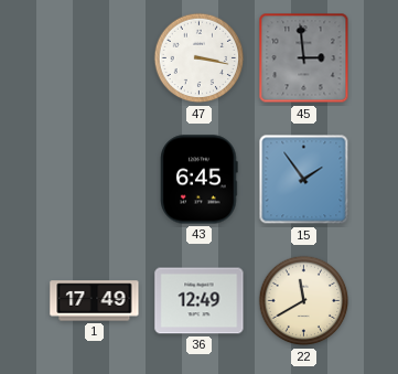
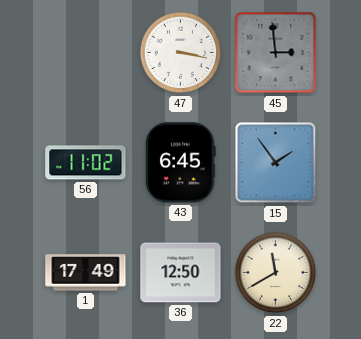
56: none -> 11:02
36: 12:49 -> 12:50
